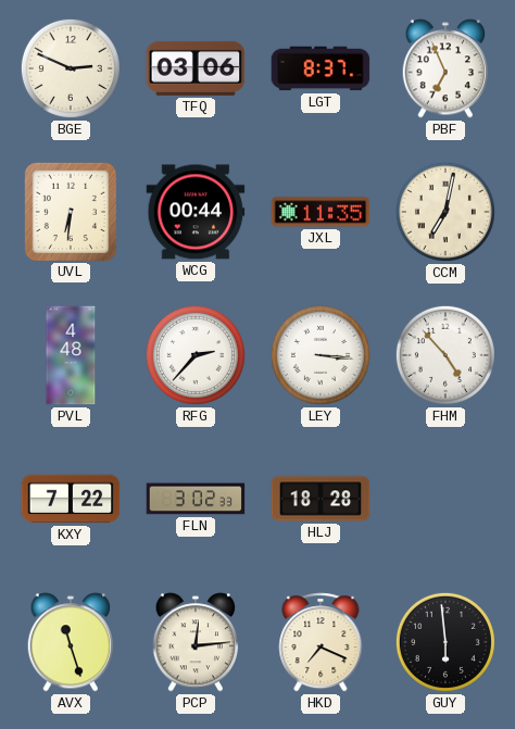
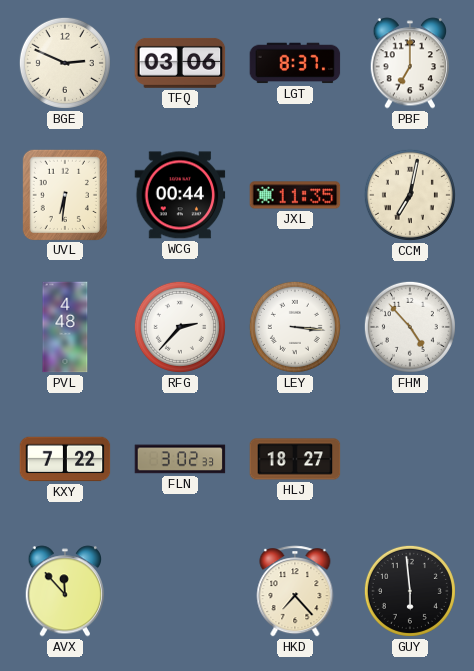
PBF: 6:56 -> 7:00
HLJ: 18:28 -> 18:27
AVX: 11:27 -> 11:53
PCP: 12:14 -> none
HKD: 7:19 -> 7:23
